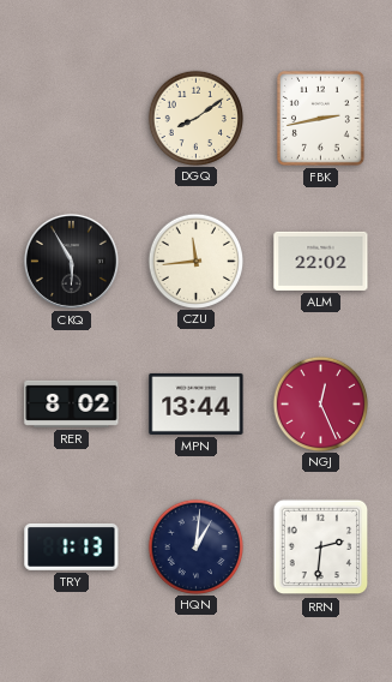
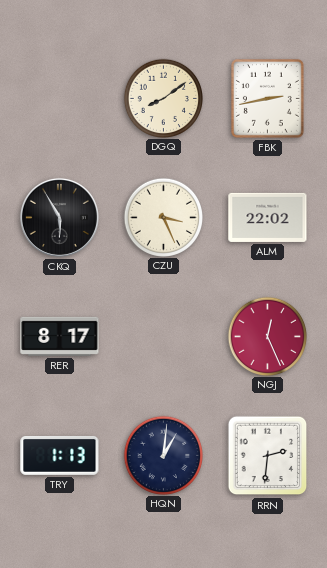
CZU: 11:44 -> 3:26
RER: 8:02 -> 8:17
MPN: 13:44 -> none
